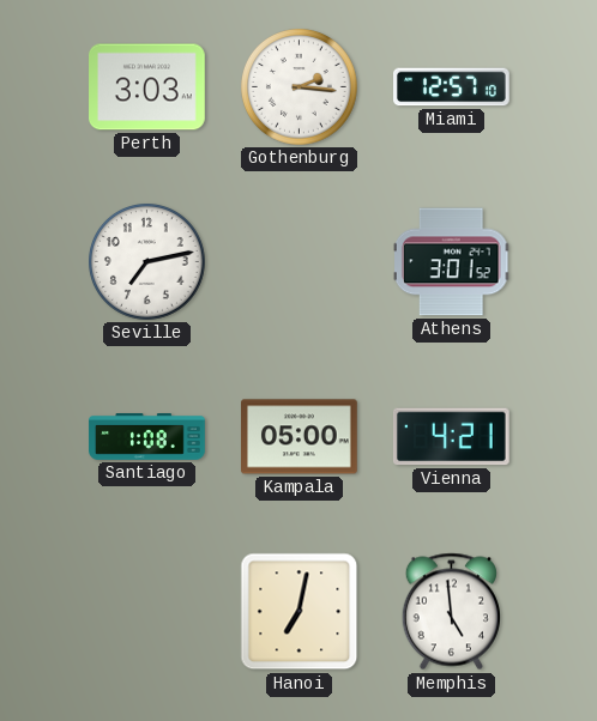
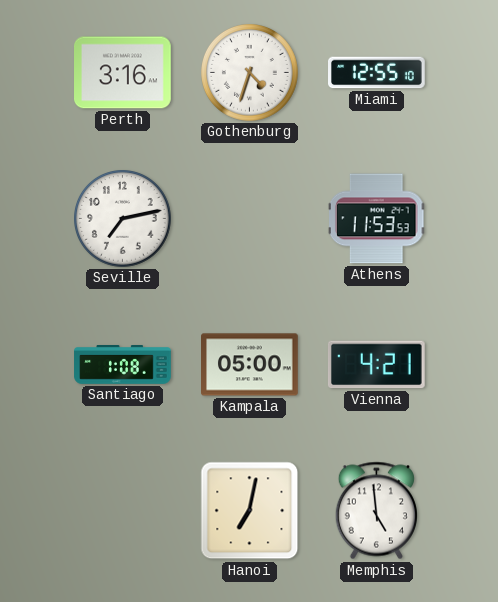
Perth: 3:03 -> 3:16
Gothenburg: 2:16 -> 4:33
Miami: 12:57 -> 12:55
Athens: 3:01 -> 11:53
